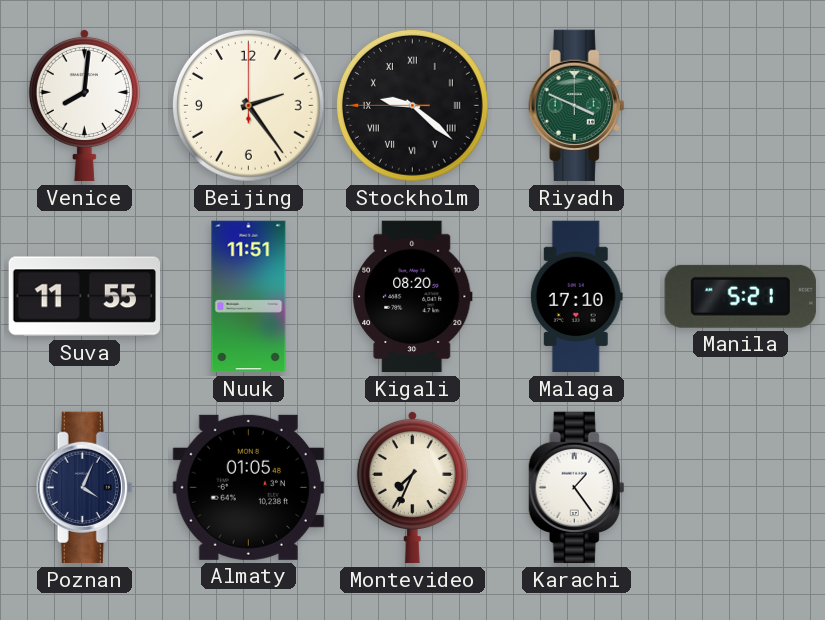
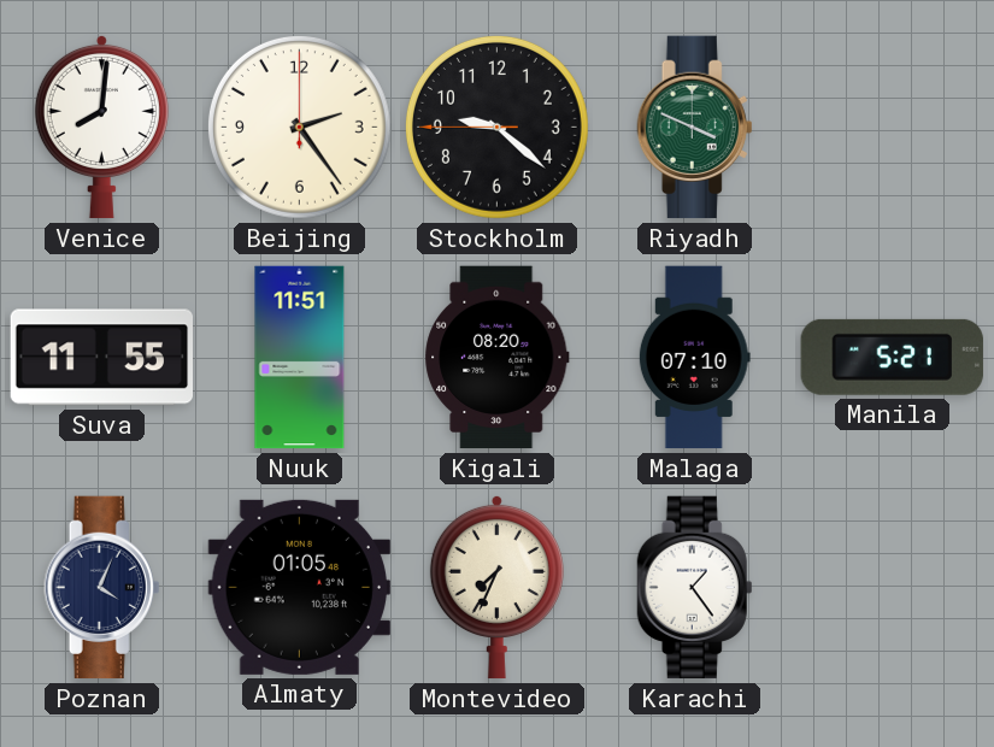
Stockholm numerals: Roman -> Arabic
Malaga: 17:10 -> 07:10
